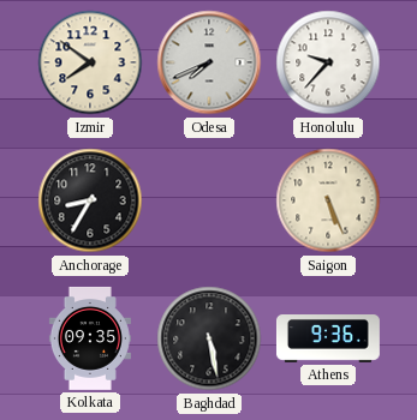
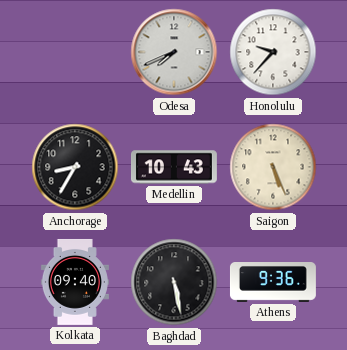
Izmir: 7:51 -> none
Medellin: none -> 10:43
Kolkata: 09:35 -> 09:40
